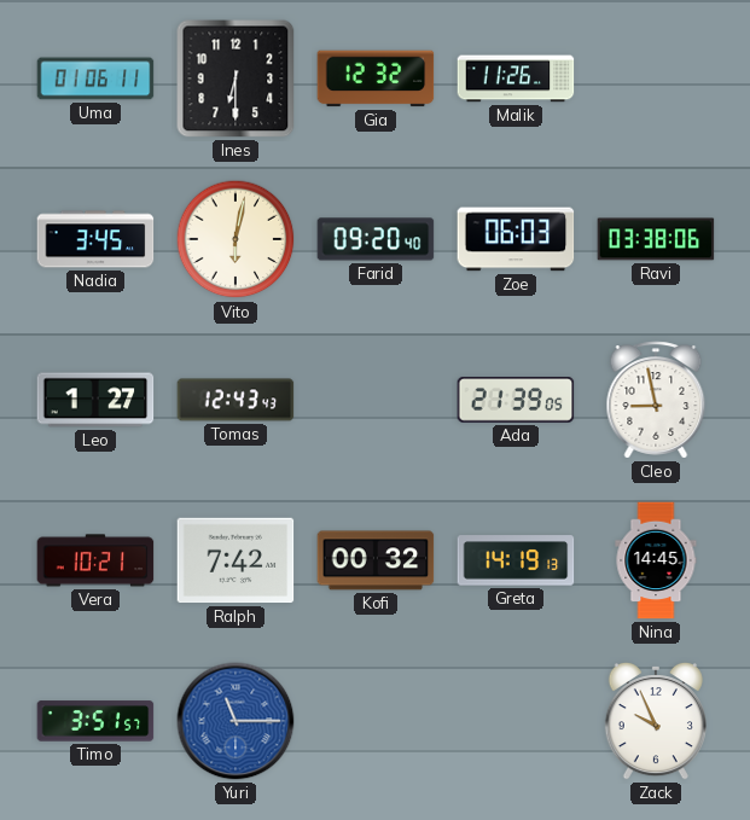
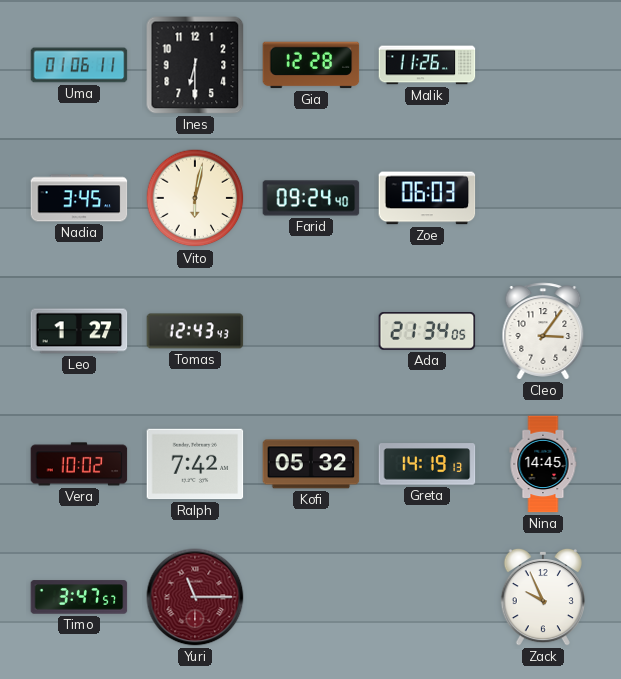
Gia: 12:32 -> 12:28
Farid: 09:20 -> 09:24
Ravi: 03:38 -> none
Ada: 21:39 -> 21:34
Cleo: 8:58 -> 3:06
Vera: 10:21 -> 10:02
Kofi: 00:32 -> 05:32
Timo: 3:51 -> 3:47
Yuri dial: blue -> burgundy
